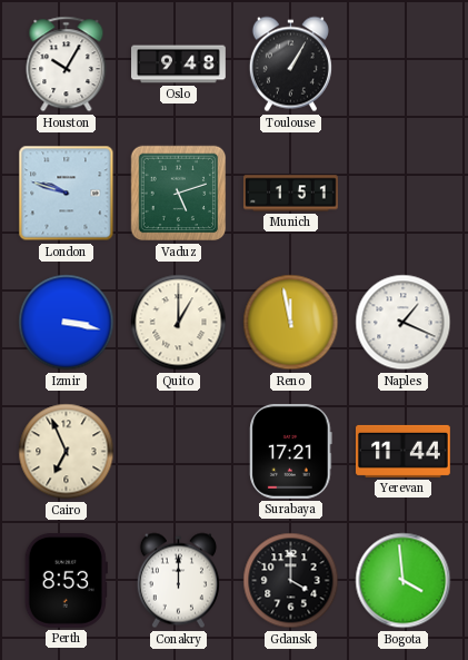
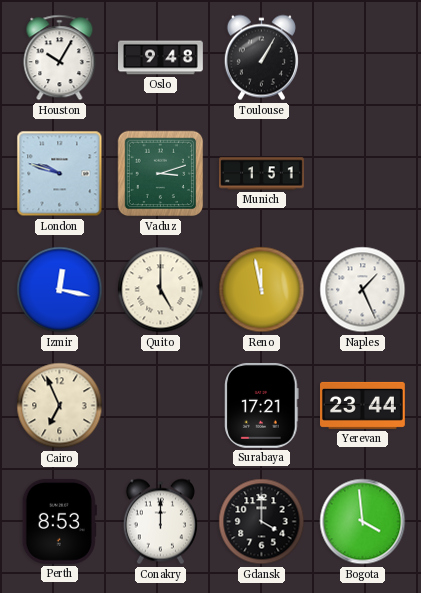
Vaduz: 5:12 -> 3:12
Izmir: 3:17 -> 12:17
Quito: 1:00 -> 5:00
Naples: 1:19 -> 1:26
Yerevan: 11:44 -> 23:44
